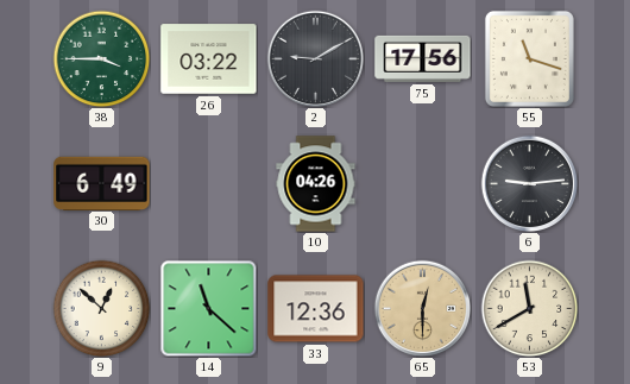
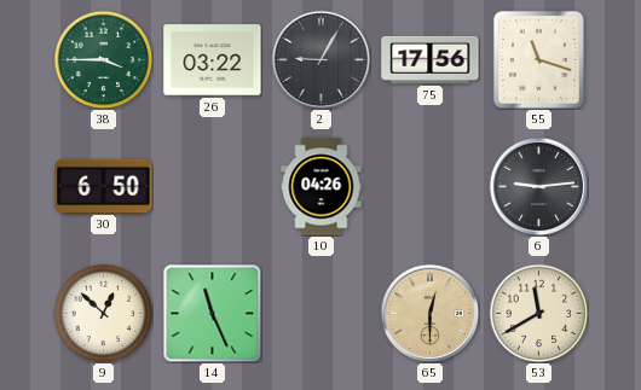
2: 9:10 -> 9:05
30: 6:49 -> 6:50
14: 11:22 -> 11:26
33: 12:36 -> none
